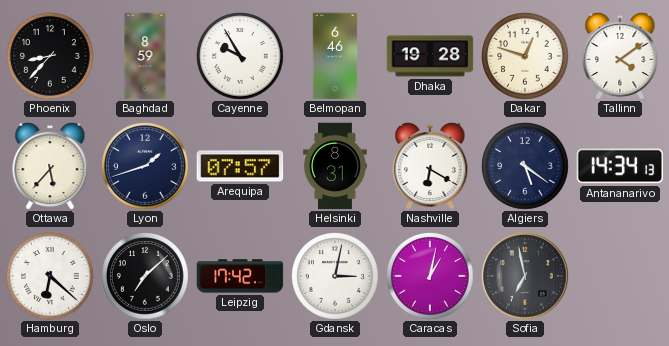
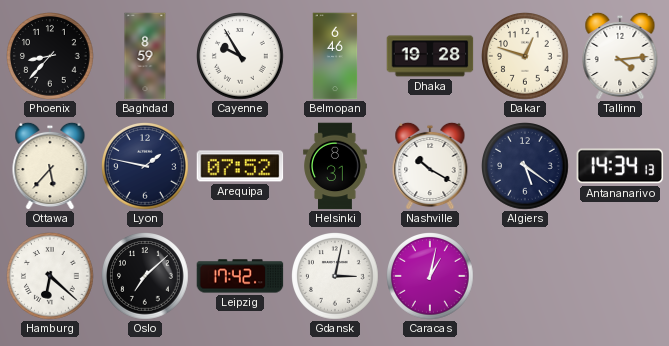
Tallinn: 4:09 -> 4:14
Lyon: 1:42 -> 1:47
Arequipa: 07:57 -> 07:52
Nashville: 6:20 -> 10:20
Sofia: 6:58 -> none
